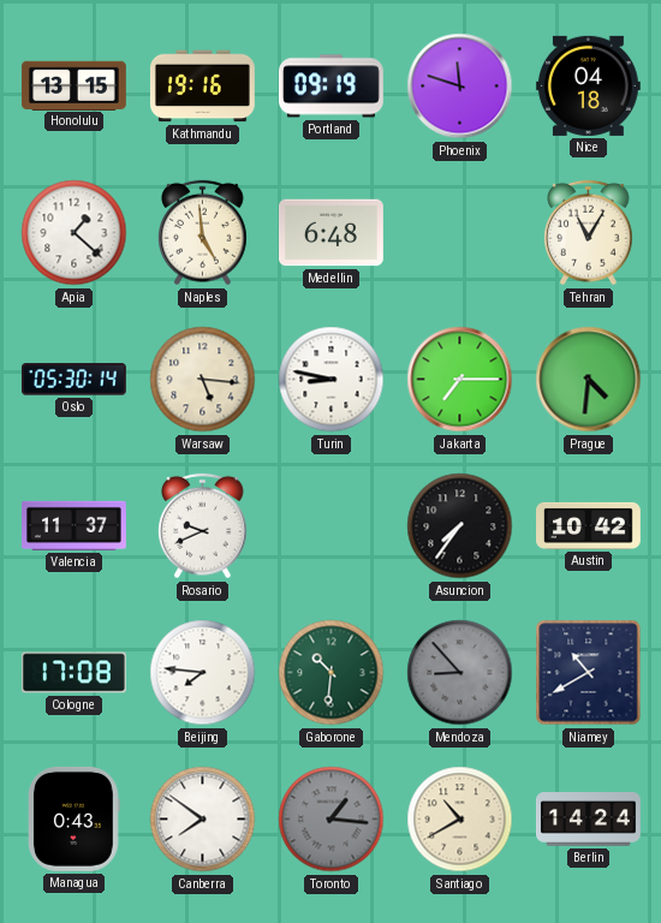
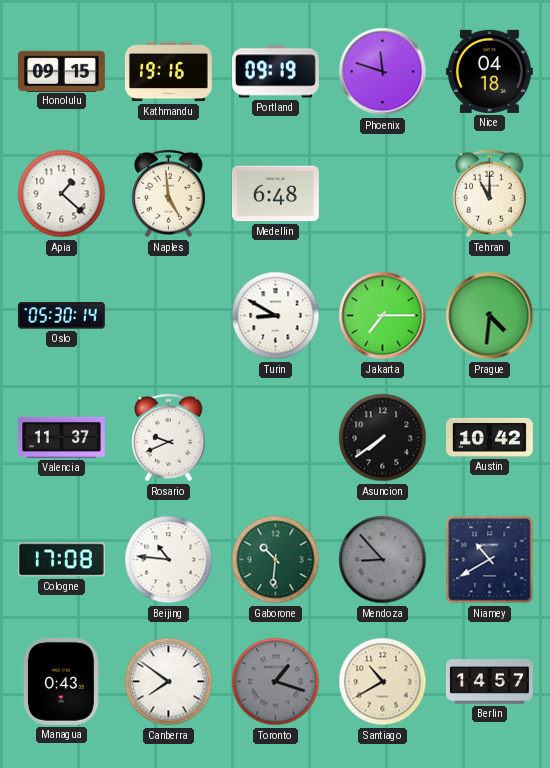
Honolulu: 13:15 -> 09:15
Tehran: 11:05 -> 11:00
Warsaw: 5:16 -> none
Turin: 8:47 -> 8:50
Asuncion: 7:36 -> 7:39
Beijing: 7:46 -> 10:46
Toronto: 1:16 -> 1:18
Berlin: 14:24 -> 14:57
